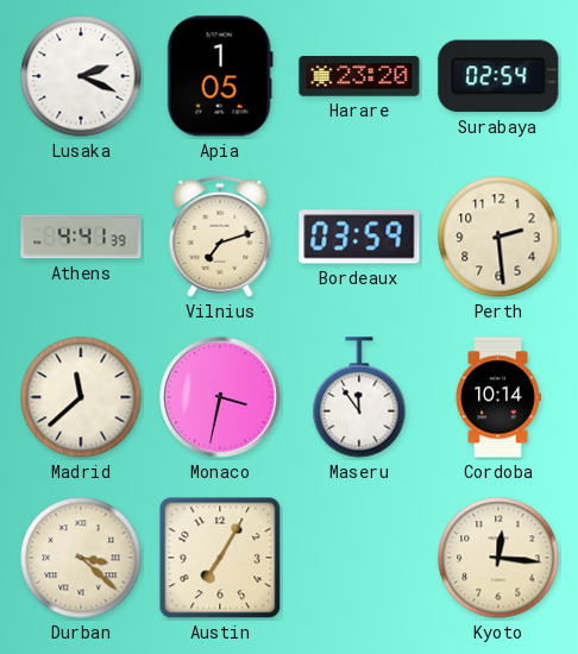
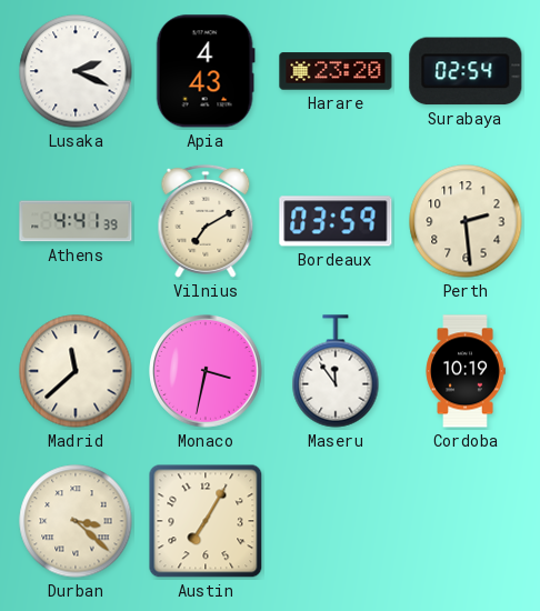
Apia: 1:05 -> 4:43
Vilnius: 7:12 -> 7:10
Cordoba: 10:14 -> 10:19
Kyoto: 12:16 -> none
